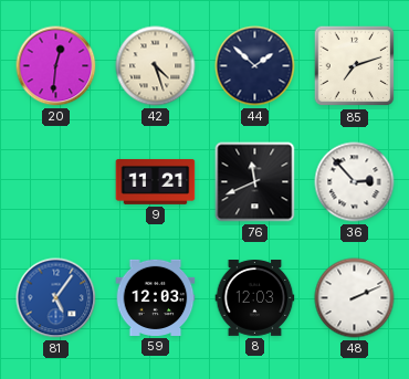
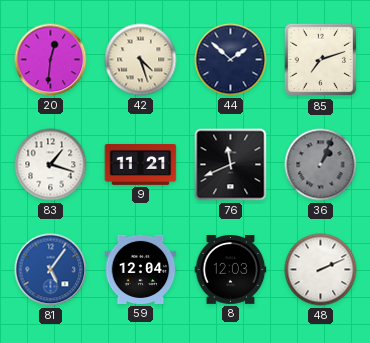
83: none -> 1:18
36: 2:53 -> 1:04
36 dial: white -> grey
59: 12:03 -> 12:04
